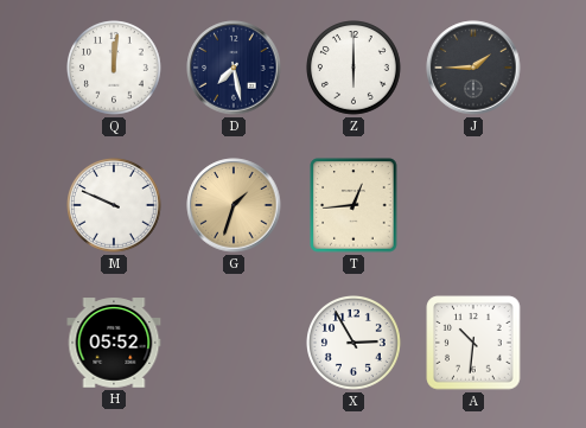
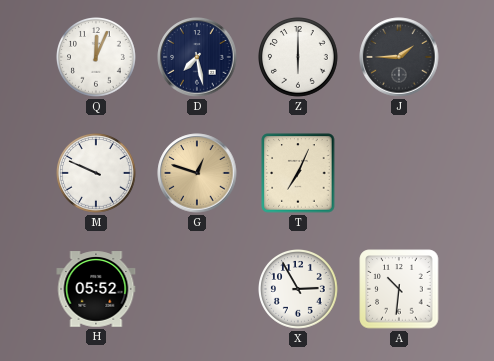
Q: 12:01 -> 12:04
G: 1:33 -> 12:48
T: 12:44 -> 7:04
